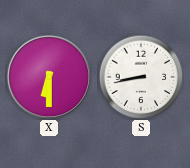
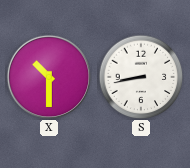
X: 6:30 -> 10:30
